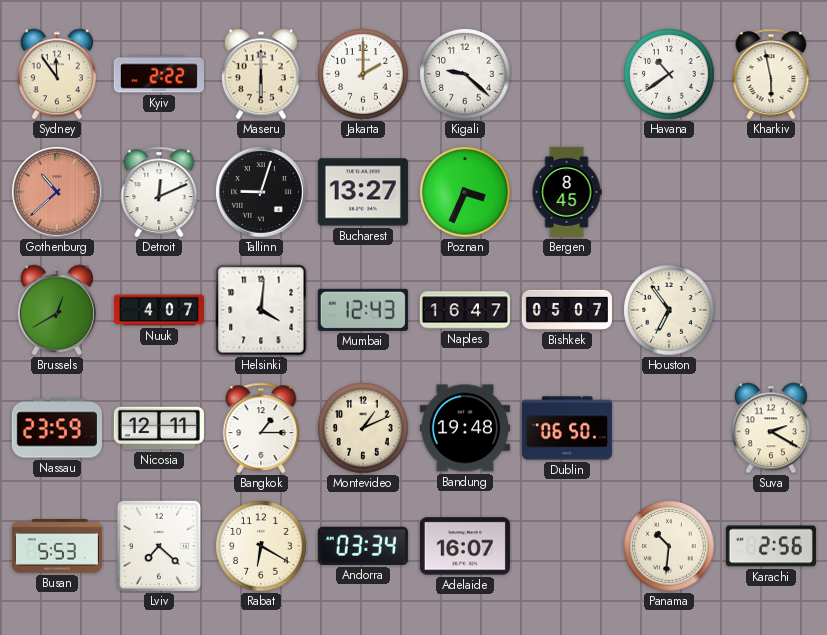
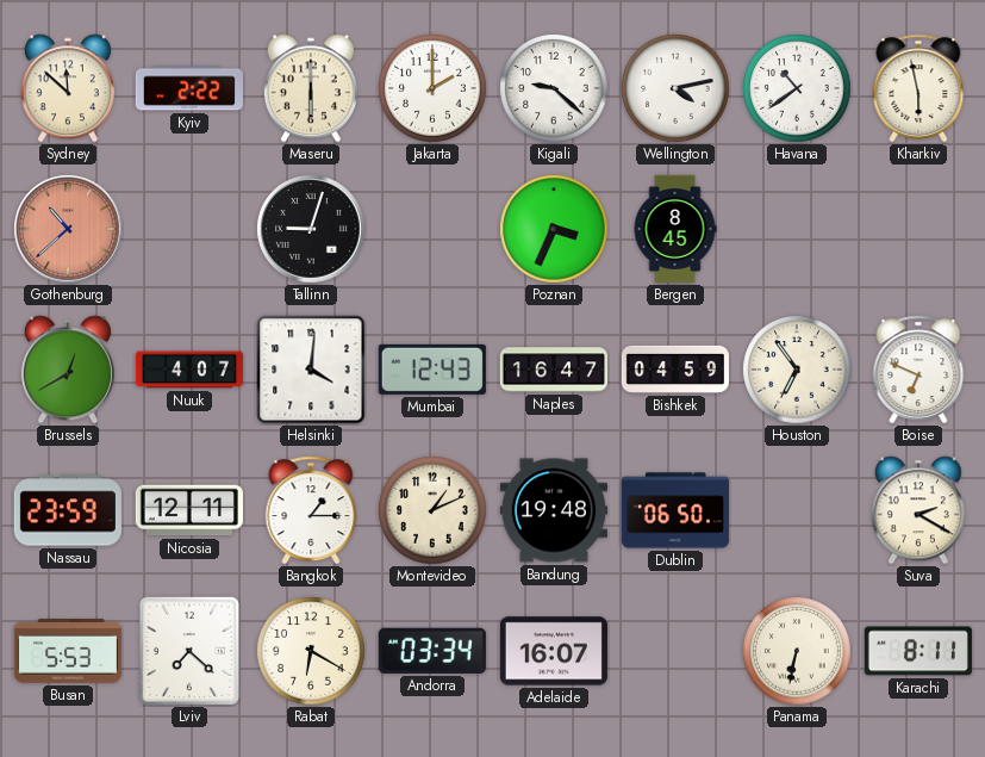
Sydney: 11:54 -> 11:52
Wellington: none -> 4:13
Detroit: 12:11 -> none
Bucharest: 13:27 -> none
Bishkek: 05:07 -> 04:59
Boise: none -> 6:49
Panama: 10:31 -> 6:32
Karachi: 2:56 -> 8:11
